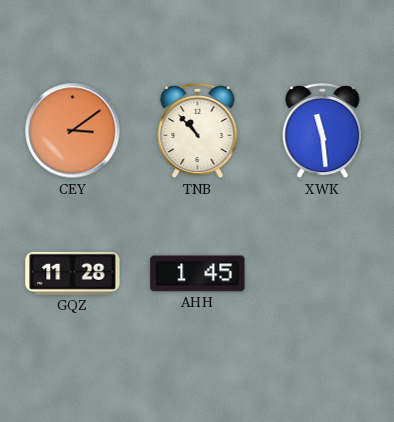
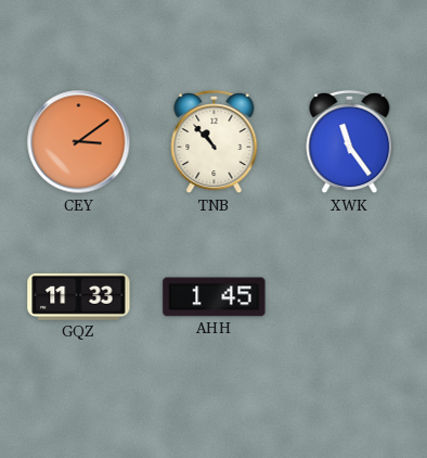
XWK: 11:29 -> 11:24
GQZ: 11:28 -> 11:33
